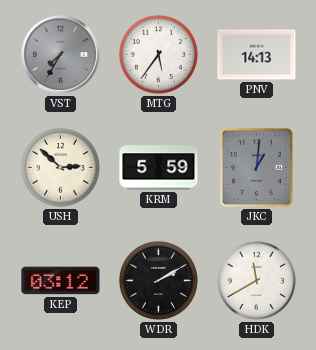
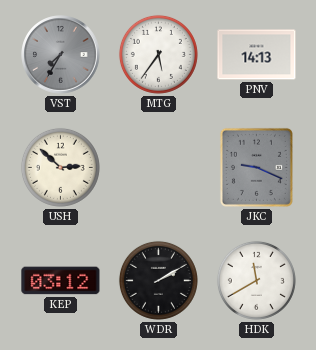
KRM: 5:59 -> none
JKC: 1:01 -> 9:19
